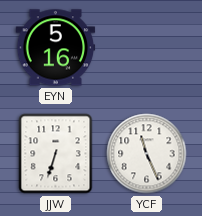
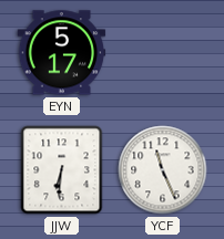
EYN: 5:16 -> 5:17
JJW: 6:33 -> 6:31
